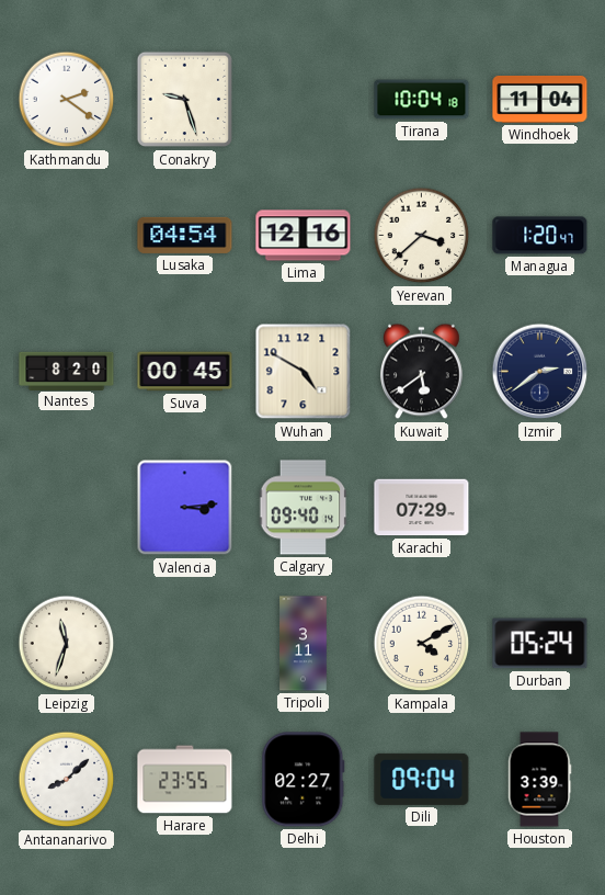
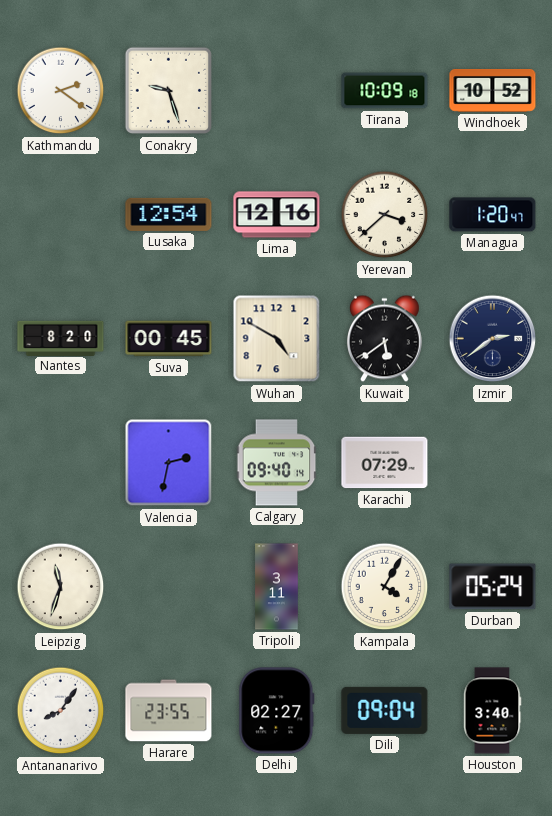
Tirana: 10:04 -> 10:09
Windhoek: 11:04 -> 10:52
Lusaka: 04:54 -> 12:54
Valencia: 3:14 -> 2:32
Kampala: 4:10 -> 4:05
Antananarivo: 8:08 -> 8:06
Houston: 3:39 -> 3:40
